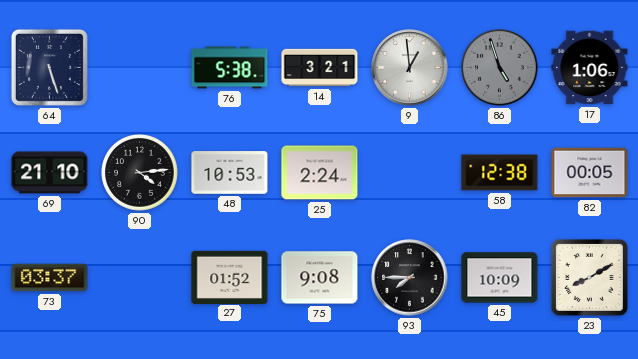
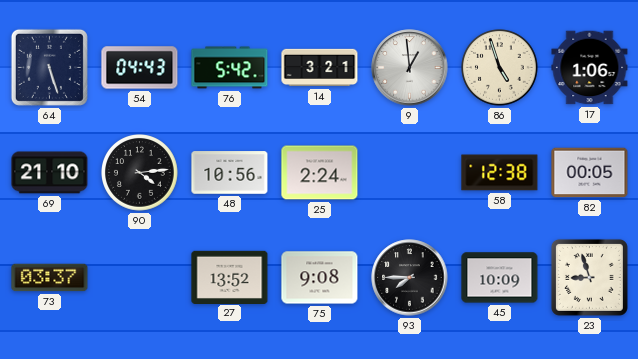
54: none -> 04:43
76: 5:38 -> 5:42
86 dial: grey -> cream
48: 10:53 -> 10:56
27: 01:52 -> 13:52
23: 8:10 -> 8:57
